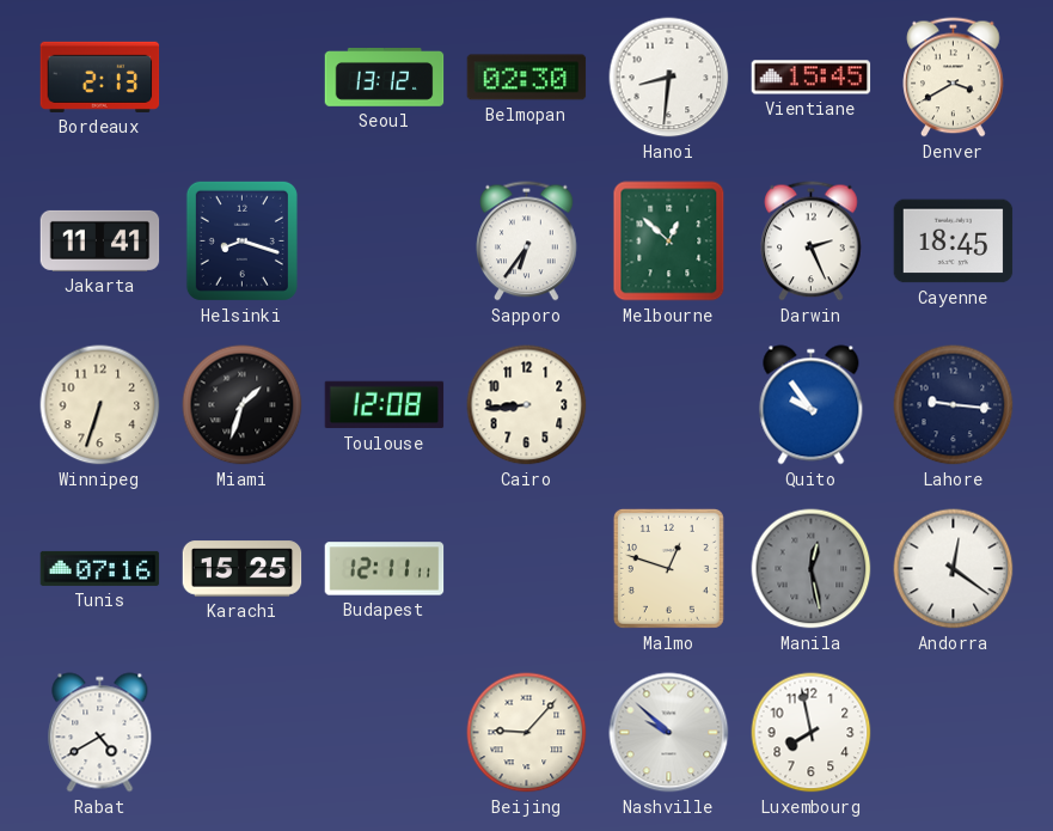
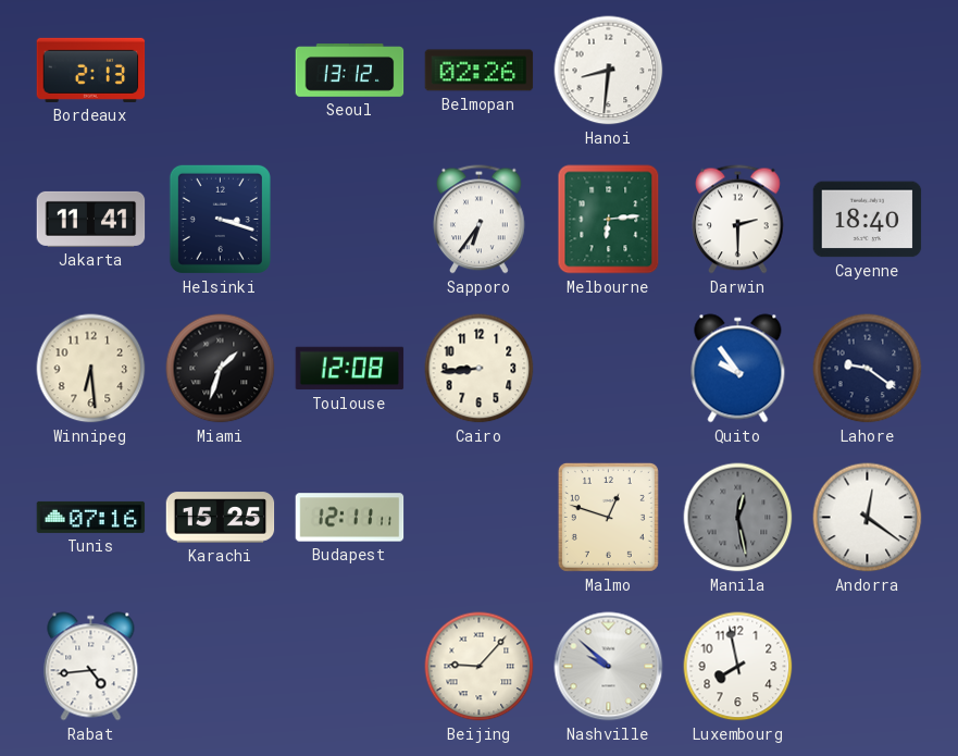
Belmopan: 02:30 -> 02:26
Vientiane: 15:45 -> none
Denver: 3:40 -> none
Helsinki: 8:18 -> 3:18
Melbourne: 12:52 -> 6:14
Darwin: 2:26 -> 2:30
Cayenne: 18:45 -> 18:40
Winnipeg: 6:33 -> 6:29
Lahore: 9:16 -> 9:21
Rabat: 4:40 -> 4:44
